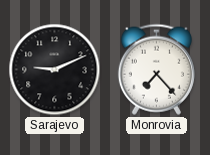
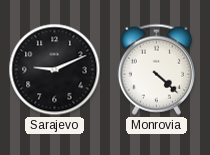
Monrovia: 7:23 -> 4:22
